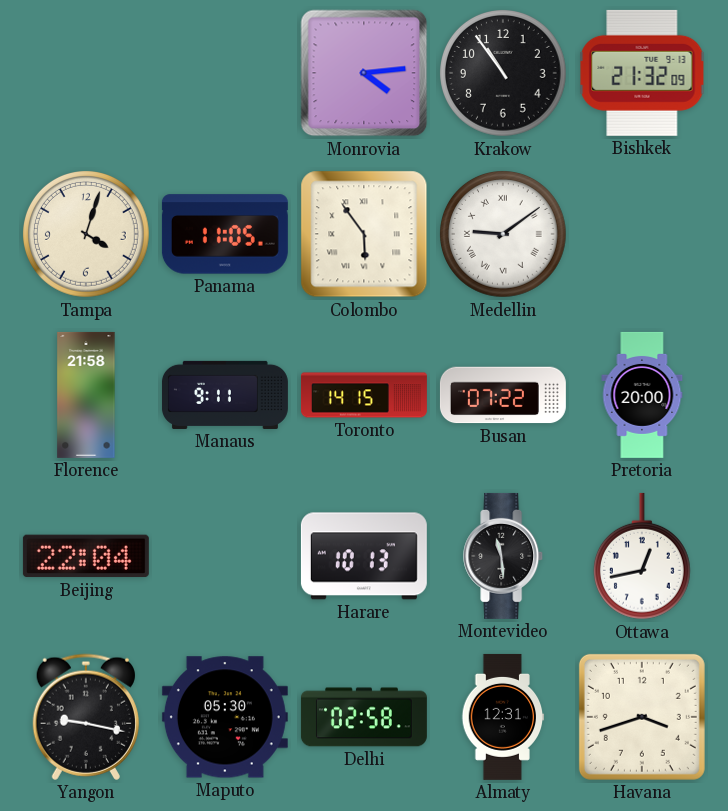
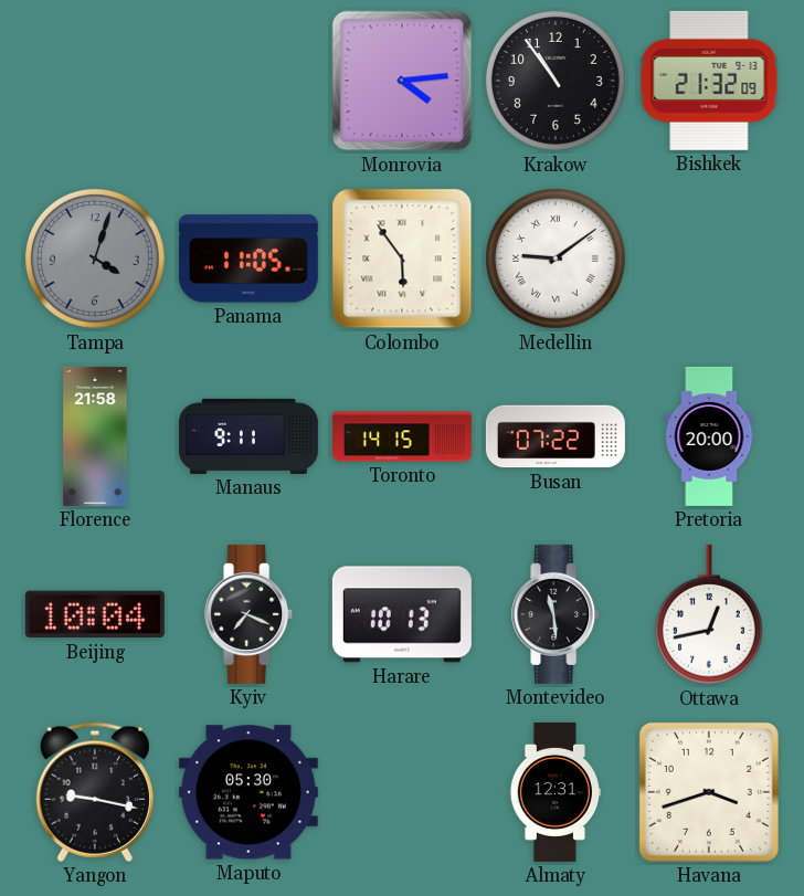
Tampa dial: cream -> grey
Beijing: 22:04 -> 10:04
Kyiv: none -> 7:19
Delhi: 02:58 -> none
